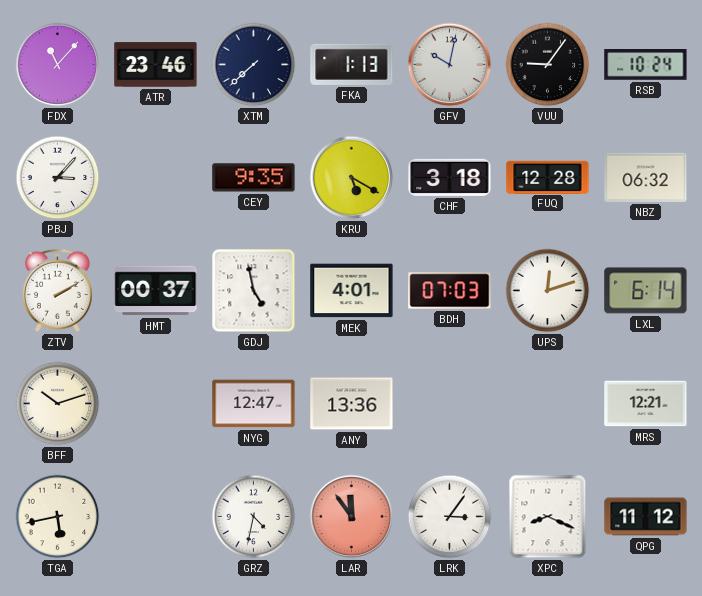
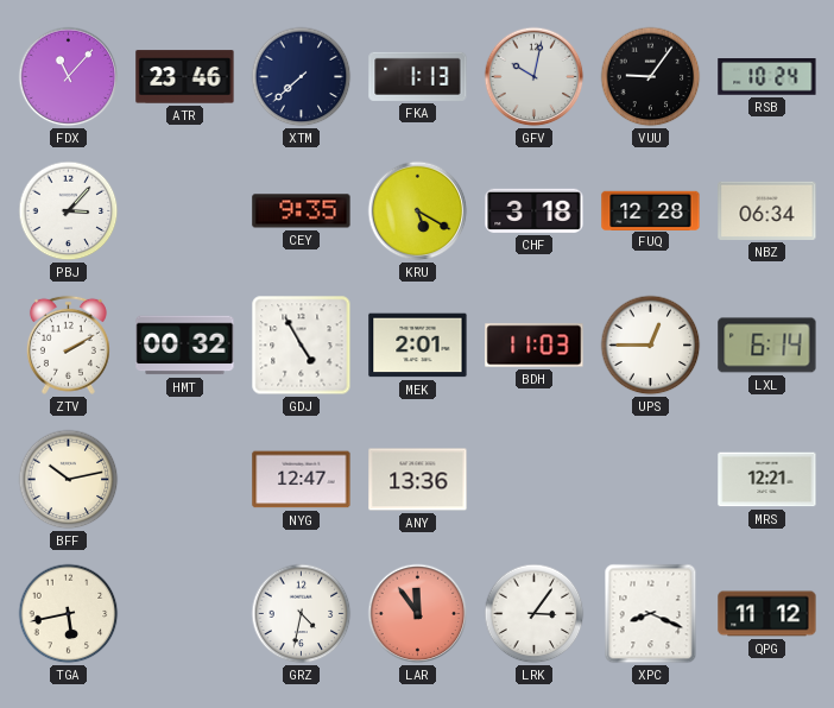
NBZ: 06:32 -> 06:34
HMT: 00:37 -> 00:32
GDJ: 4:58 -> 4:55
MEK: 4:01 -> 2:01
BDH: 07:03 -> 11:03
UPS: 12:12 -> 12:45
BFF: 10:12 -> 10:13
